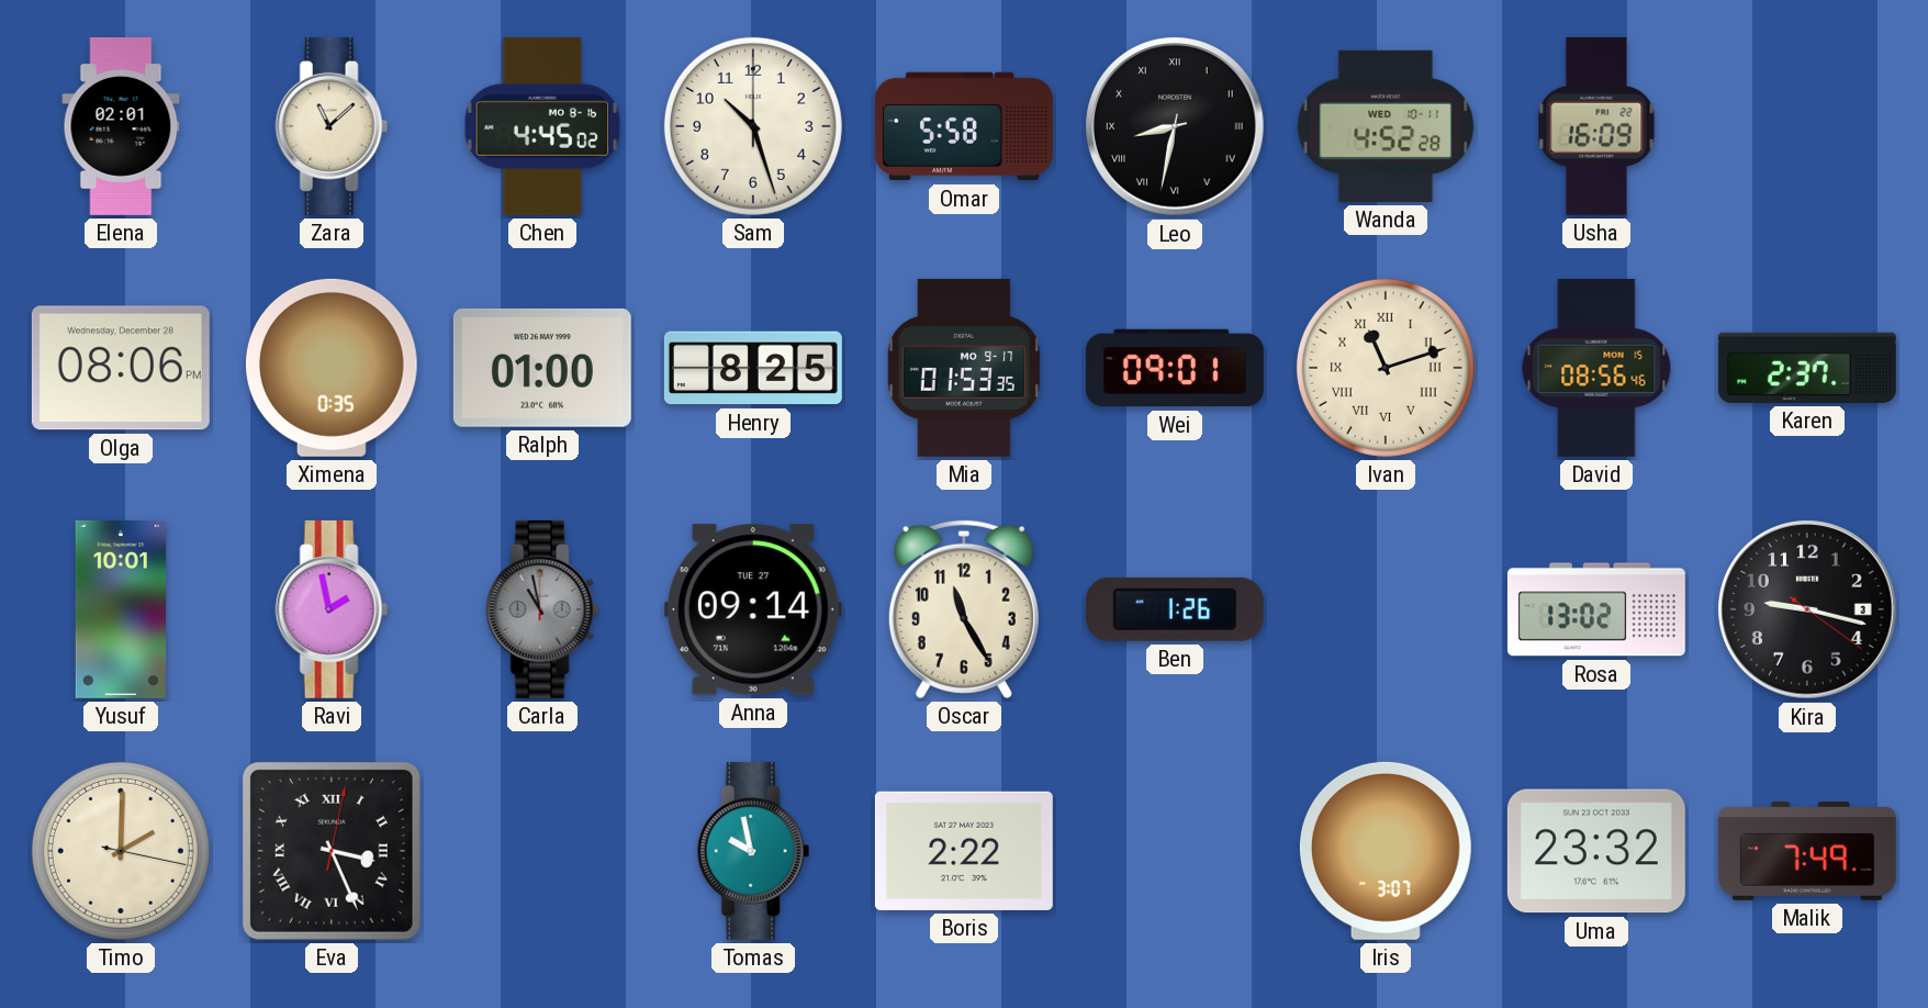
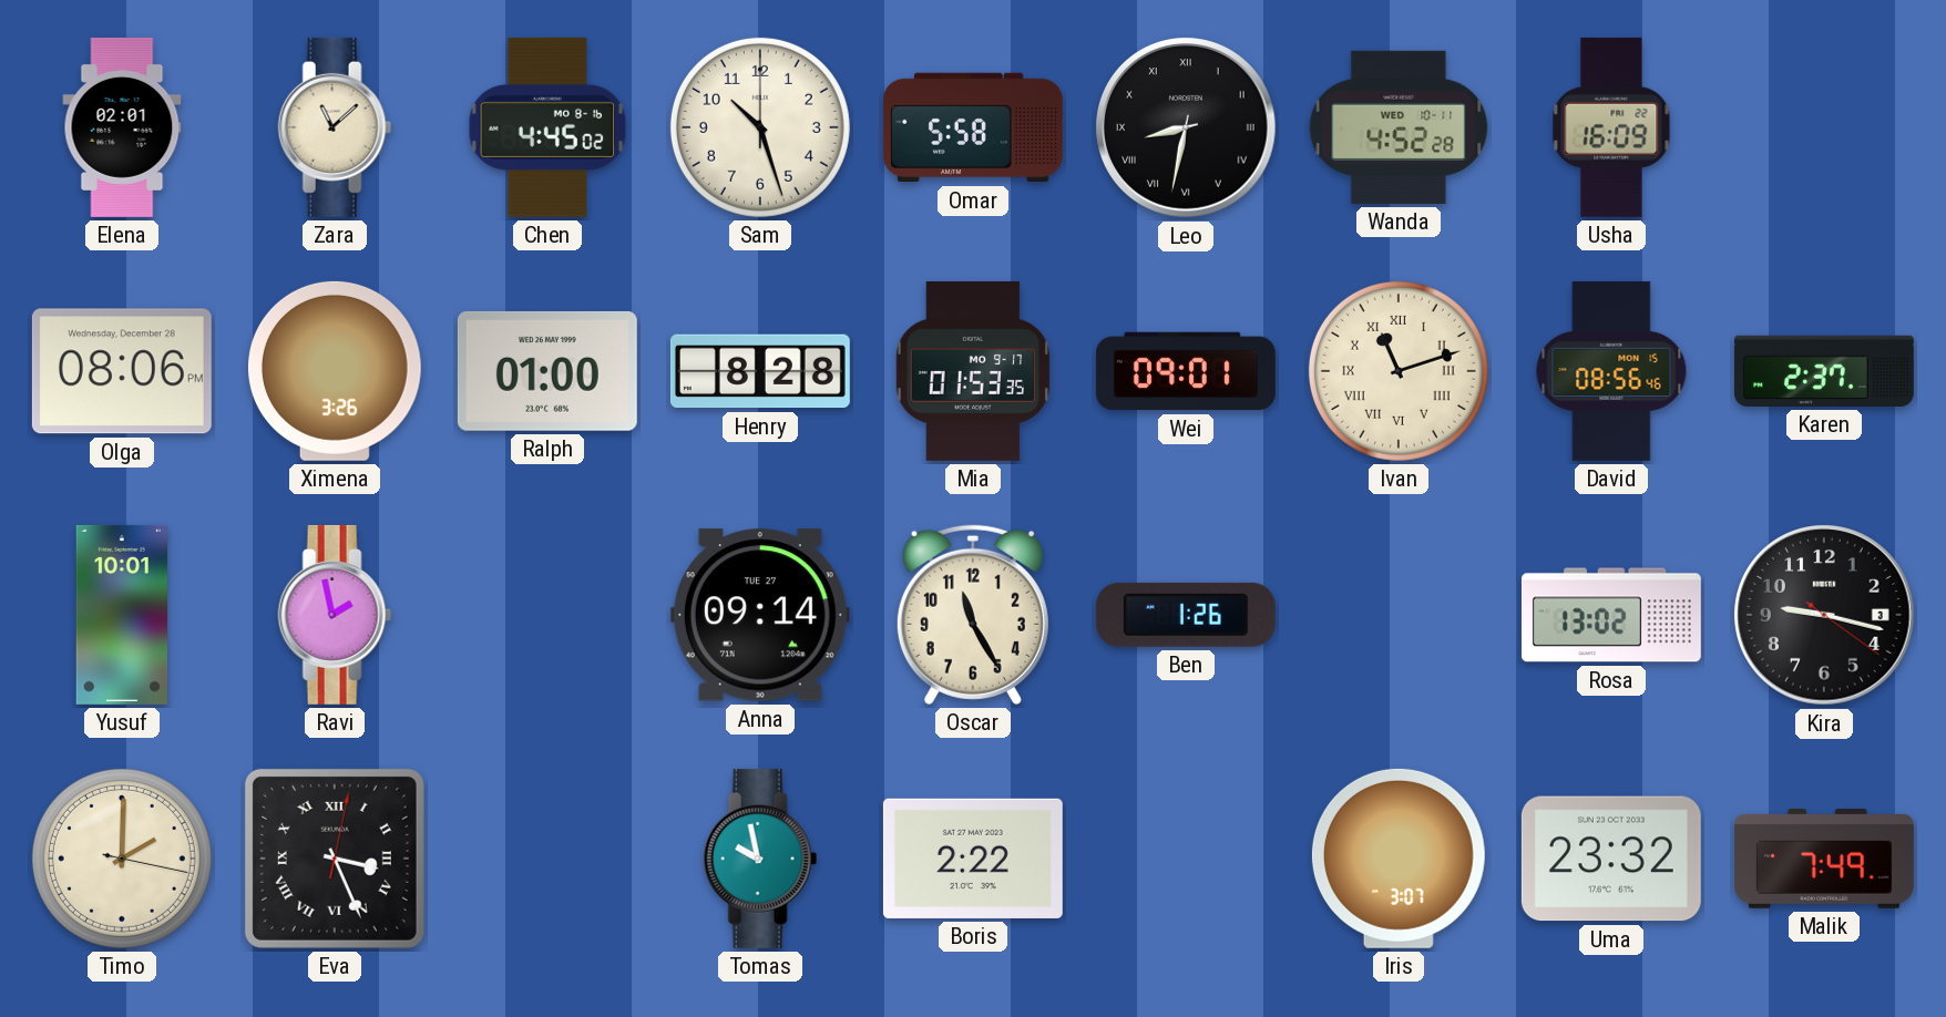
Ximena: 0:35 -> 3:26
Henry: 8:25 -> 8:28
Carla: 10:58 -> none
